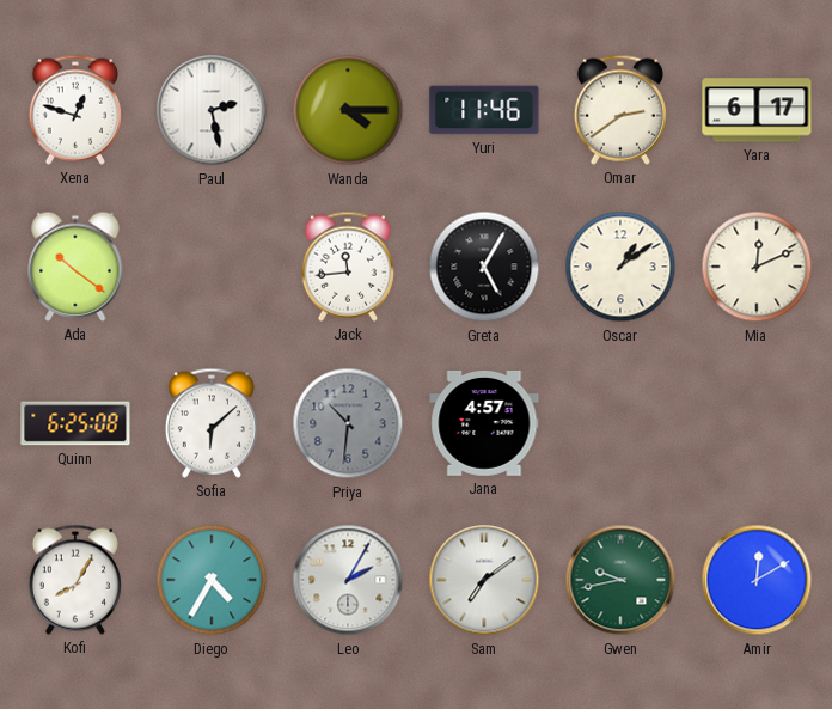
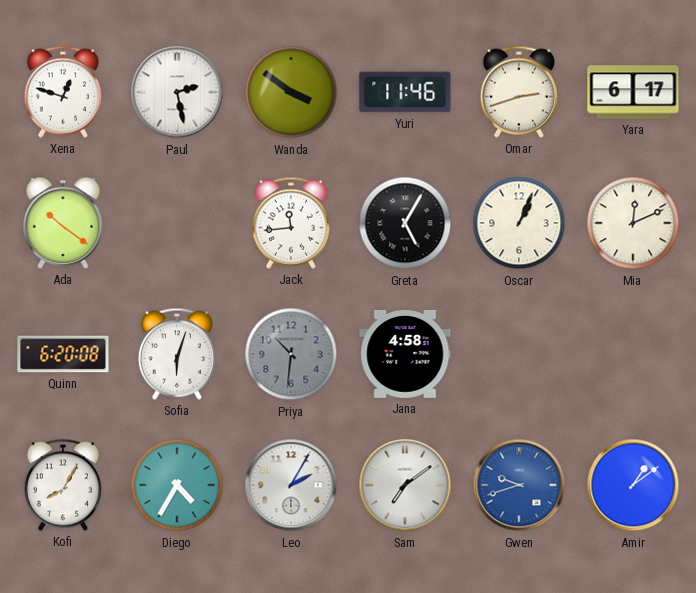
Wanda: 4:15 -> 3:51
Omar: 2:39 -> 2:42
Oscar: 1:09 -> 1:04
Quinn: 6:25 -> 6:20
Sofia: 6:08 -> 6:03
Jana: 4:57 -> 4:58
Gwen: 9:43 -> 9:42
Gwen dial: green -> blue
Amir: 12:10 -> 1:09
